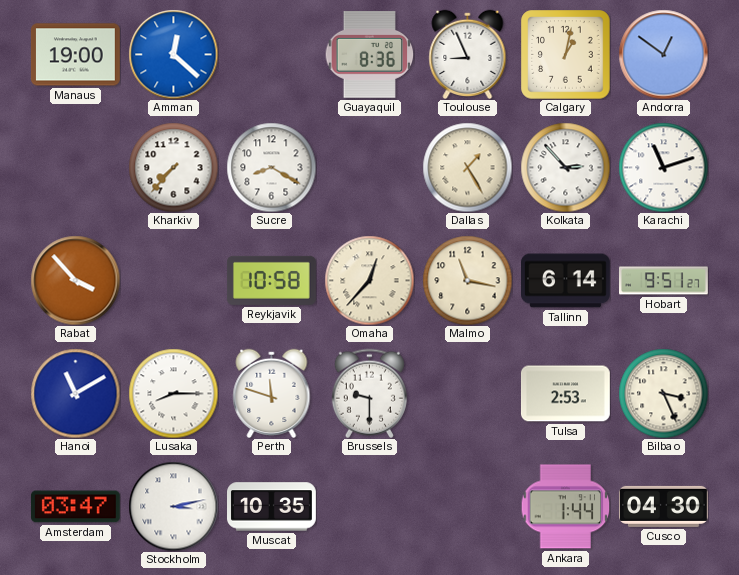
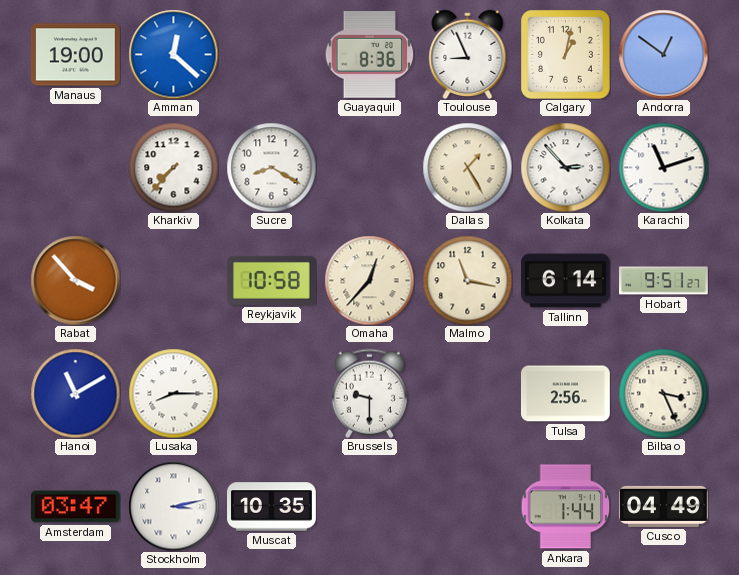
Perth: 11:48 -> none
Tulsa: 2:53 -> 2:56
Cusco: 04:30 -> 04:49
